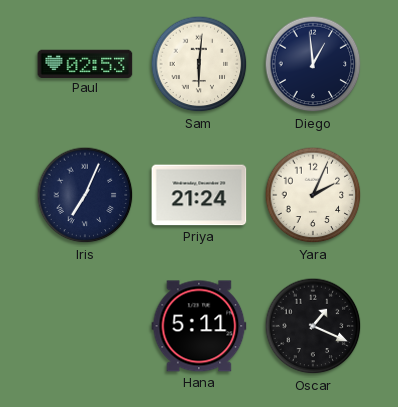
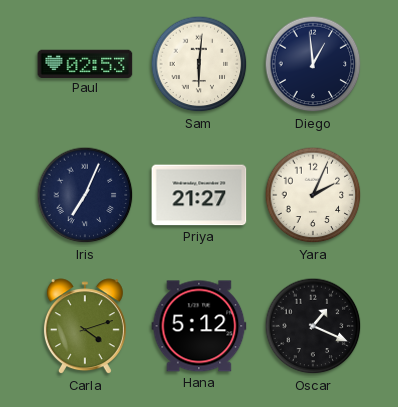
Priya: 21:24 -> 21:27
Carla: none -> 4:12
Hana: 5:11 -> 5:12
